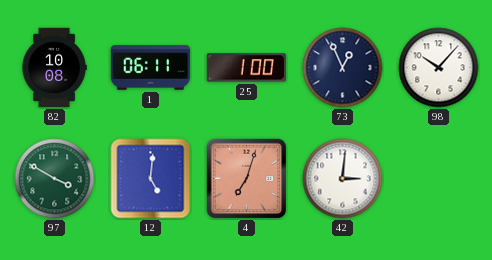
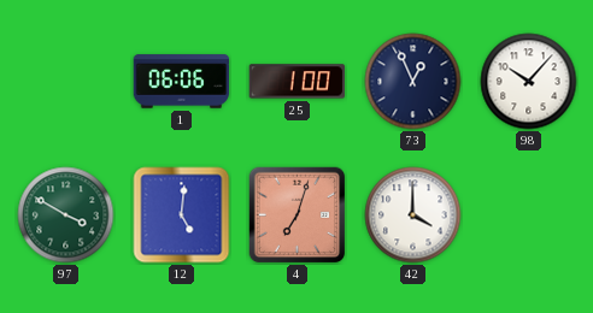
82: 10:08 -> none
1: 06:11 -> 06:06
42: 3:01 -> 4:00
